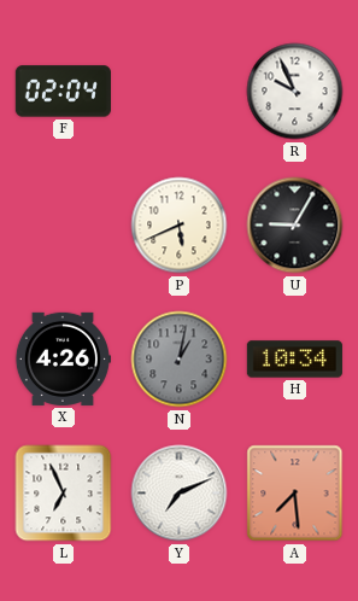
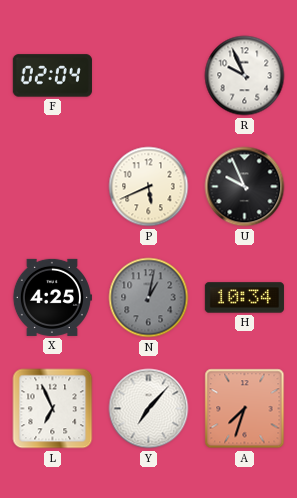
U: 9:05 -> 9:56
X: 4:26 -> 4:25
Y: 7:11 -> 7:07
A: 7:29 -> 7:33
